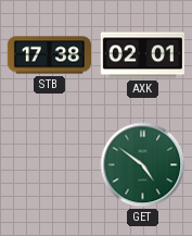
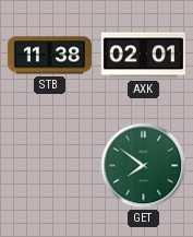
STB: 17:38 -> 11:38
GET: 4:51 -> 7:51
